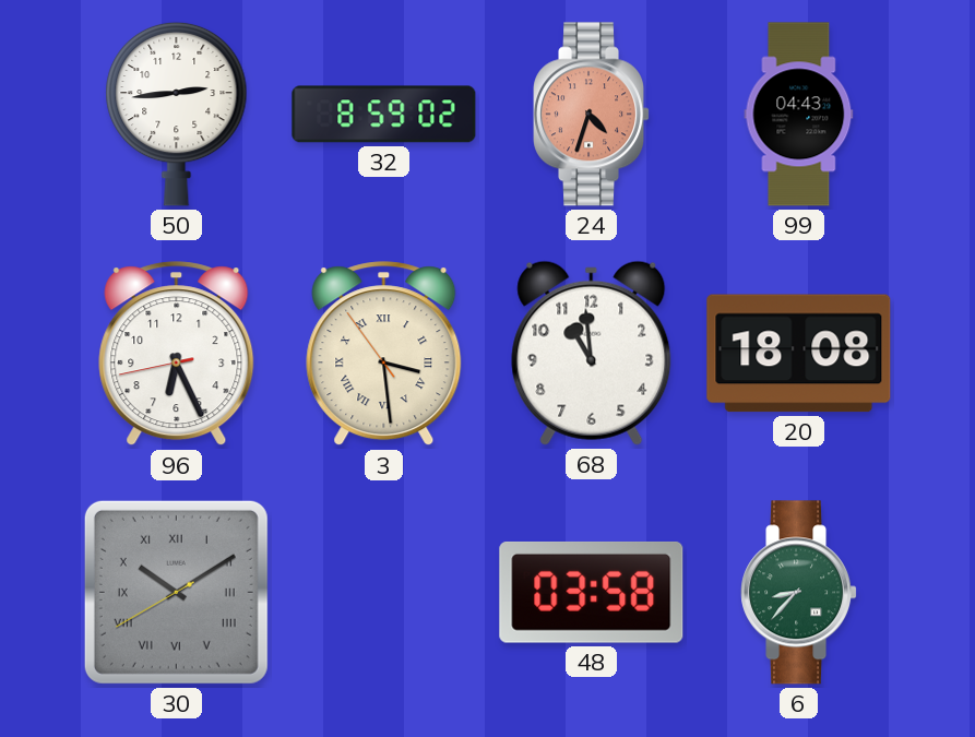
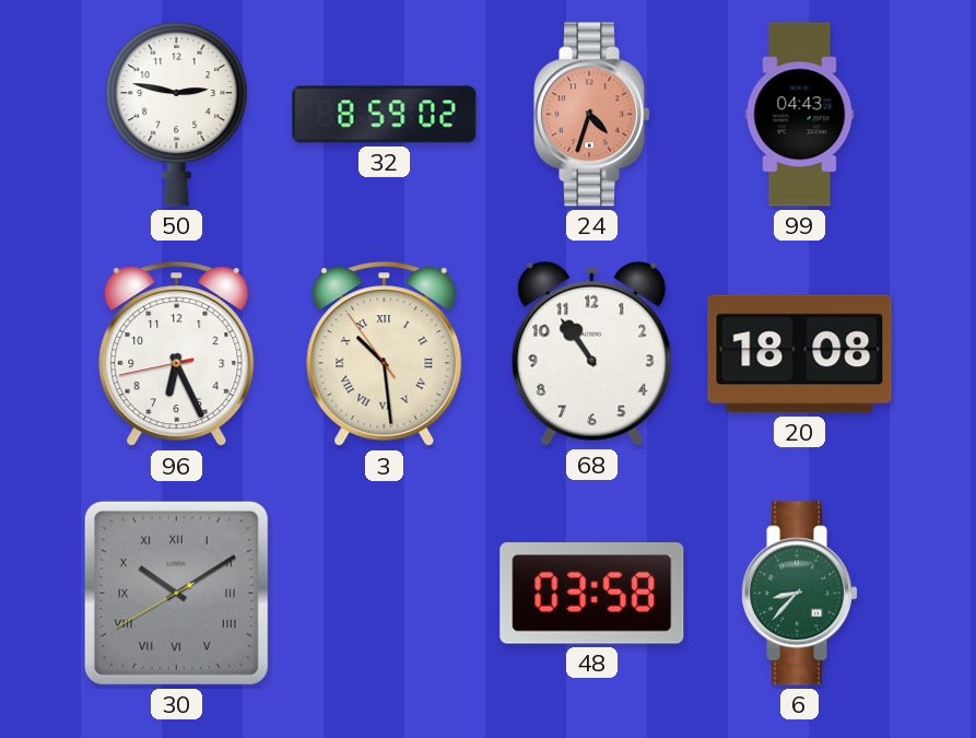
50: 2:44 -> 2:47
3: 3:28 -> 10:28
68: 10:59 -> 10:54
